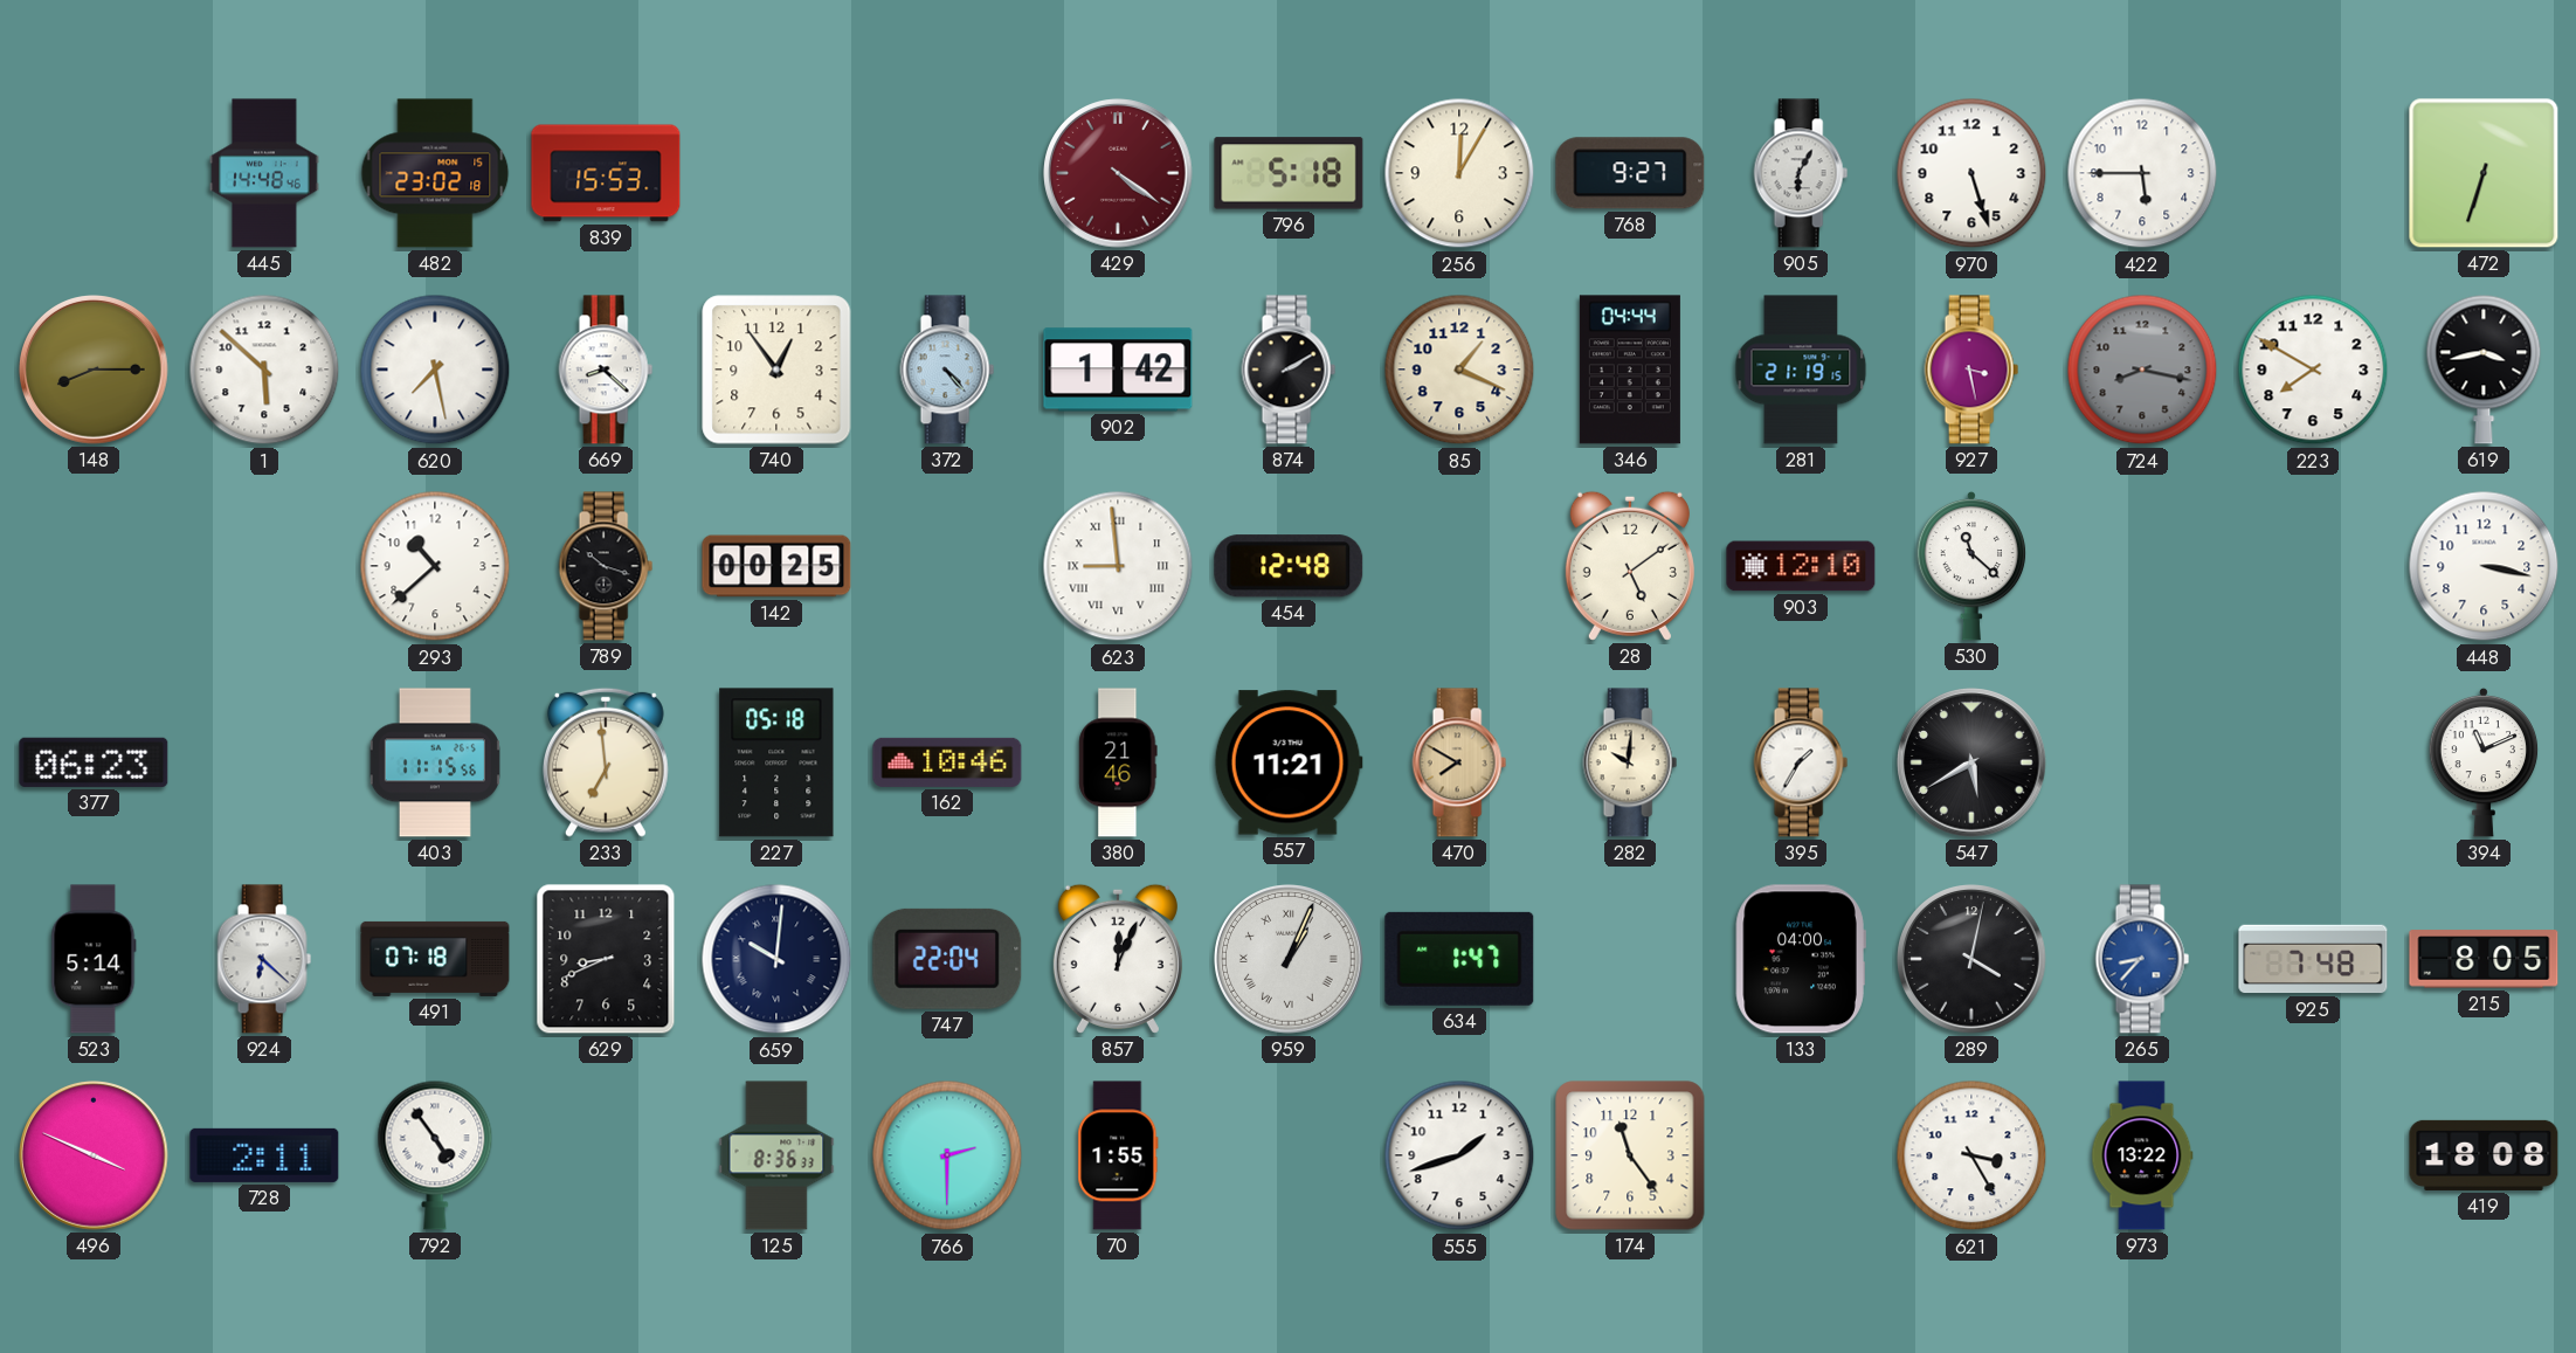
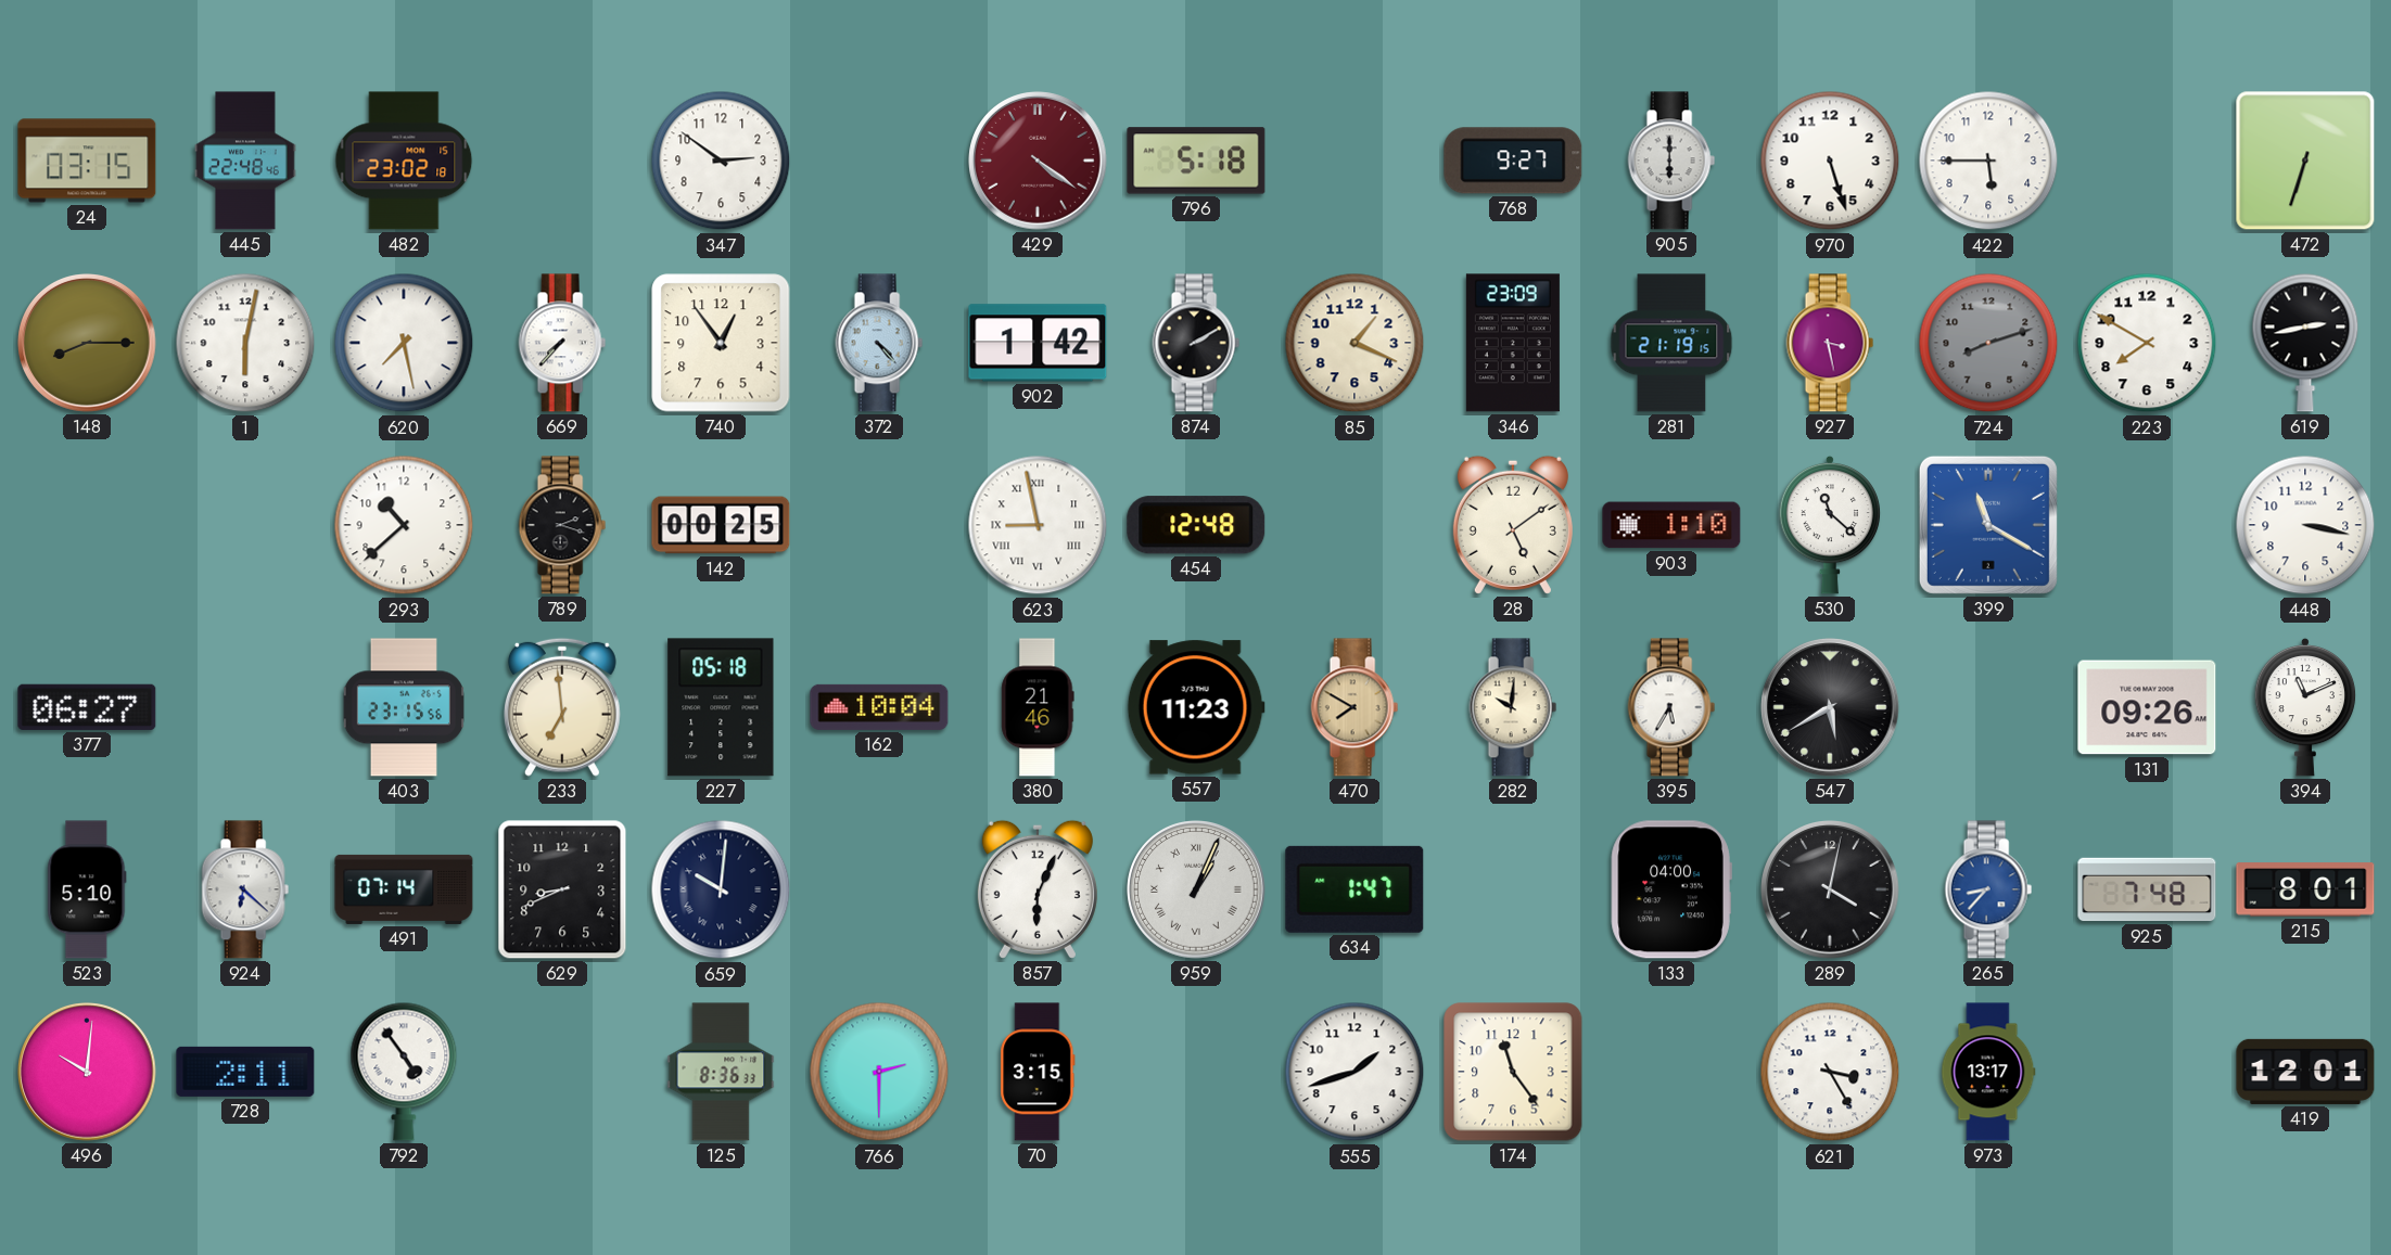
24: none -> 03:15
445: 14:48 -> 22:48
839: 15:53 -> none
347: none -> 2:51
256: 12:05 -> none
905: 6:05 -> 6:00
1: 5:52 -> 6:02
669: 8:22 -> 7:37
346: 04:44 -> 23:09
724: 8:17 -> 8:12
619: 3:43 -> 2:43
789: 10:18 -> 2:18
623: 8:59 -> 8:58
903: 12:10 -> 1:10
399: none -> 11:20
377: 06:23 -> 06:27
403: 11:15 -> 23:15
162: 10:46 -> 10:04
557: 11:21 -> 11:23
395: 1:35 -> 5:35
131: none -> 09:26
523: 5:14 -> 5:10
491: 07:18 -> 07:14
747: 22:04 -> none
857: 12:04 -> 6:04
215: 8:05 -> 8:01
496: 3:49 -> 10:01
70: 1:55 -> 3:15
973: 13:22 -> 13:17
419: 18:08 -> 12:01
